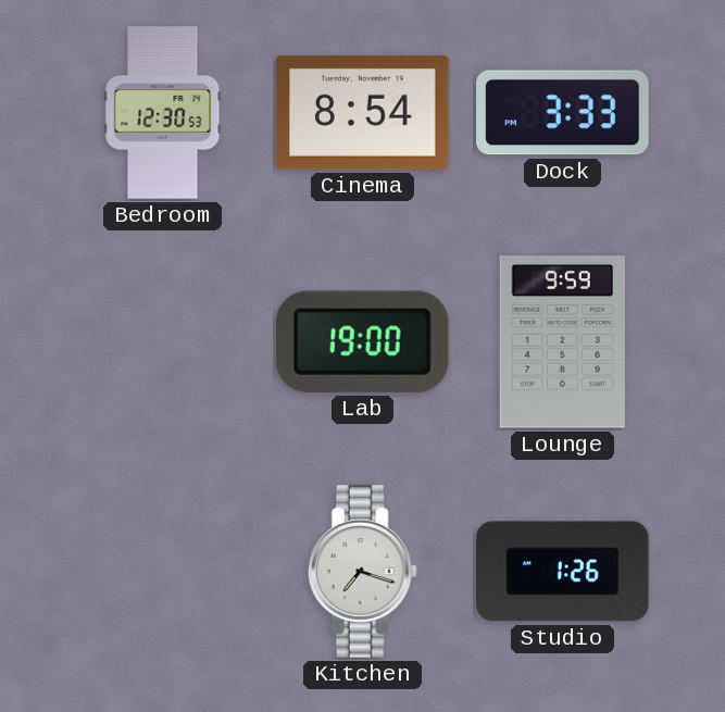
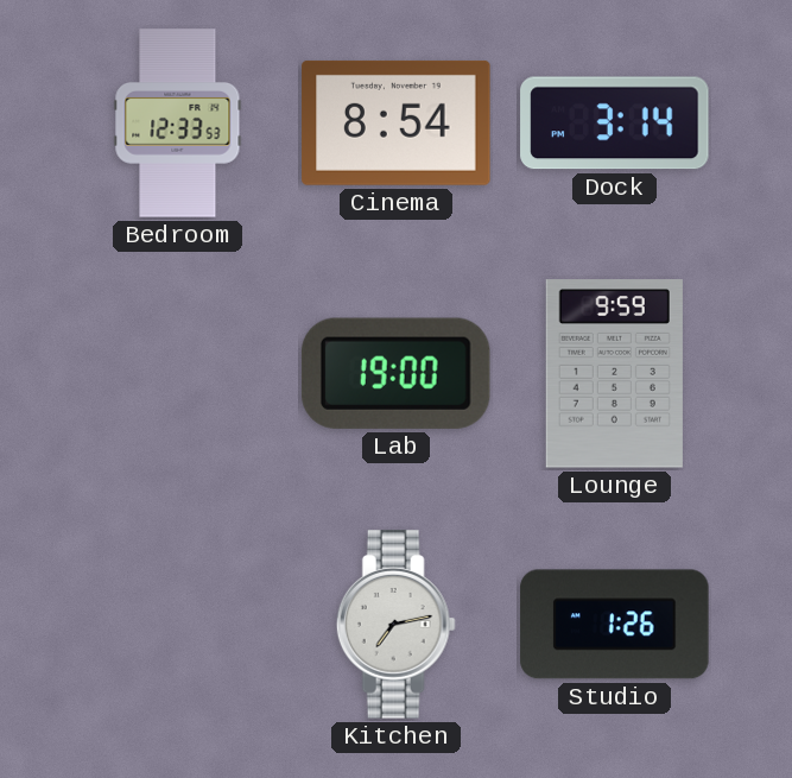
Bedroom: 12:30 -> 12:33
Dock: 3:33 -> 3:14
Kitchen: 7:18 -> 7:13
